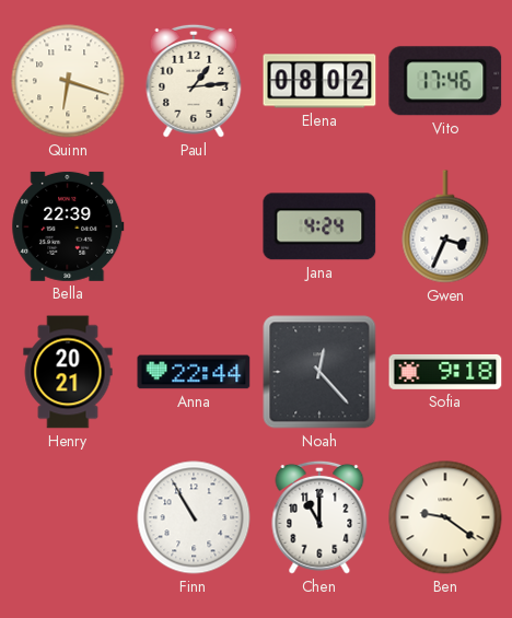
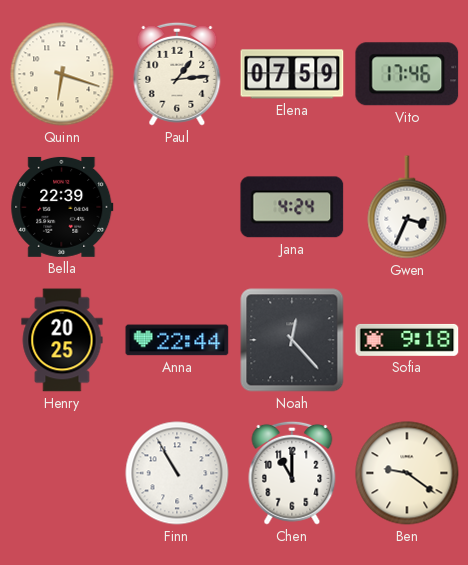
Elena: 08:02 -> 07:59
Henry: 20:21 -> 20:25
